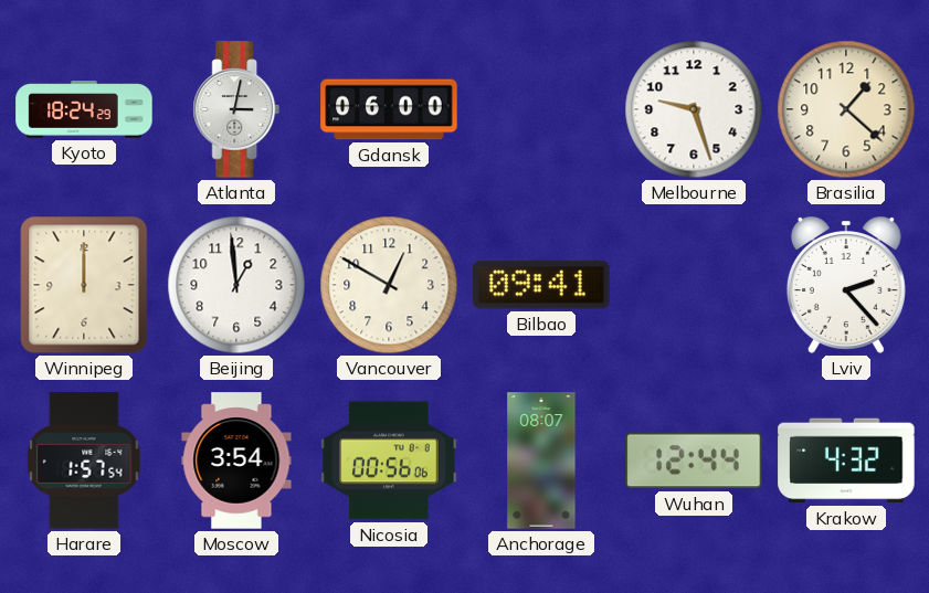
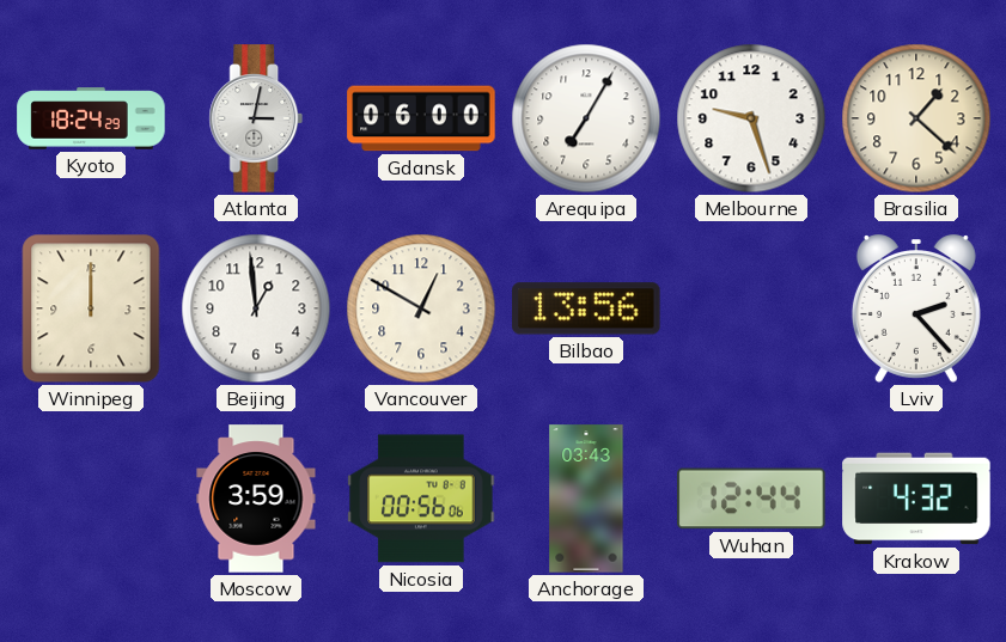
Arequipa: none -> 7:05
Bilbao: 09:41 -> 13:56
Harare: 1:57 -> none
Moscow: 3:54 -> 3:59
Anchorage: 08:07 -> 03:43
